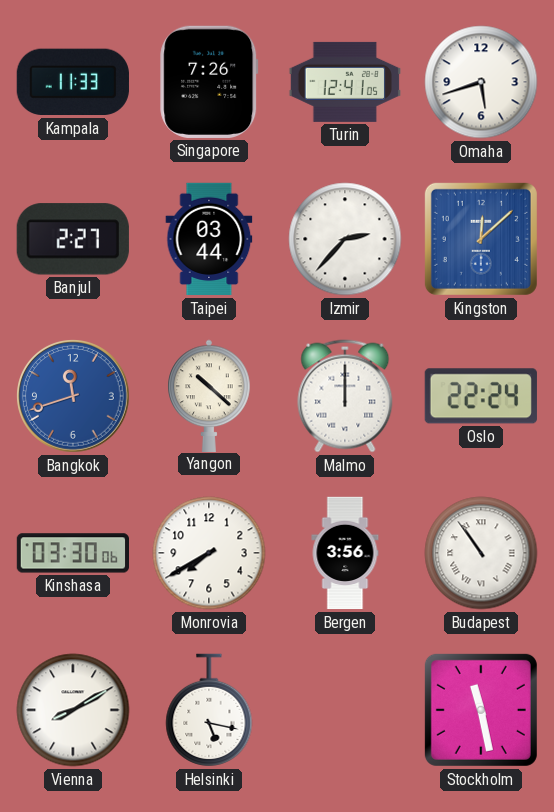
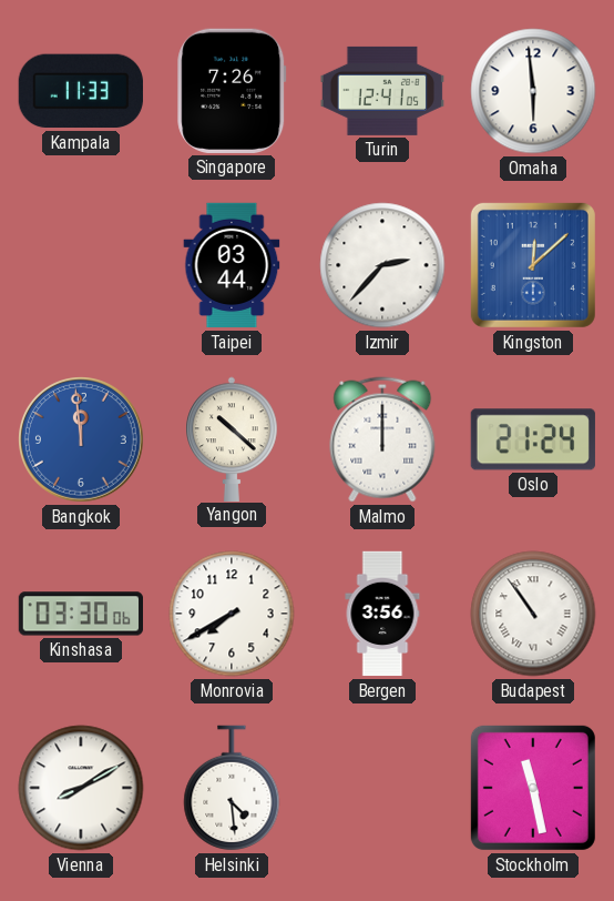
Omaha: 5:42 -> 5:59
Banjul: 2:27 -> none
Bangkok: 11:42 -> 11:59
Oslo: 22:24 -> 21:24
Helsinki: 5:17 -> 4:29
